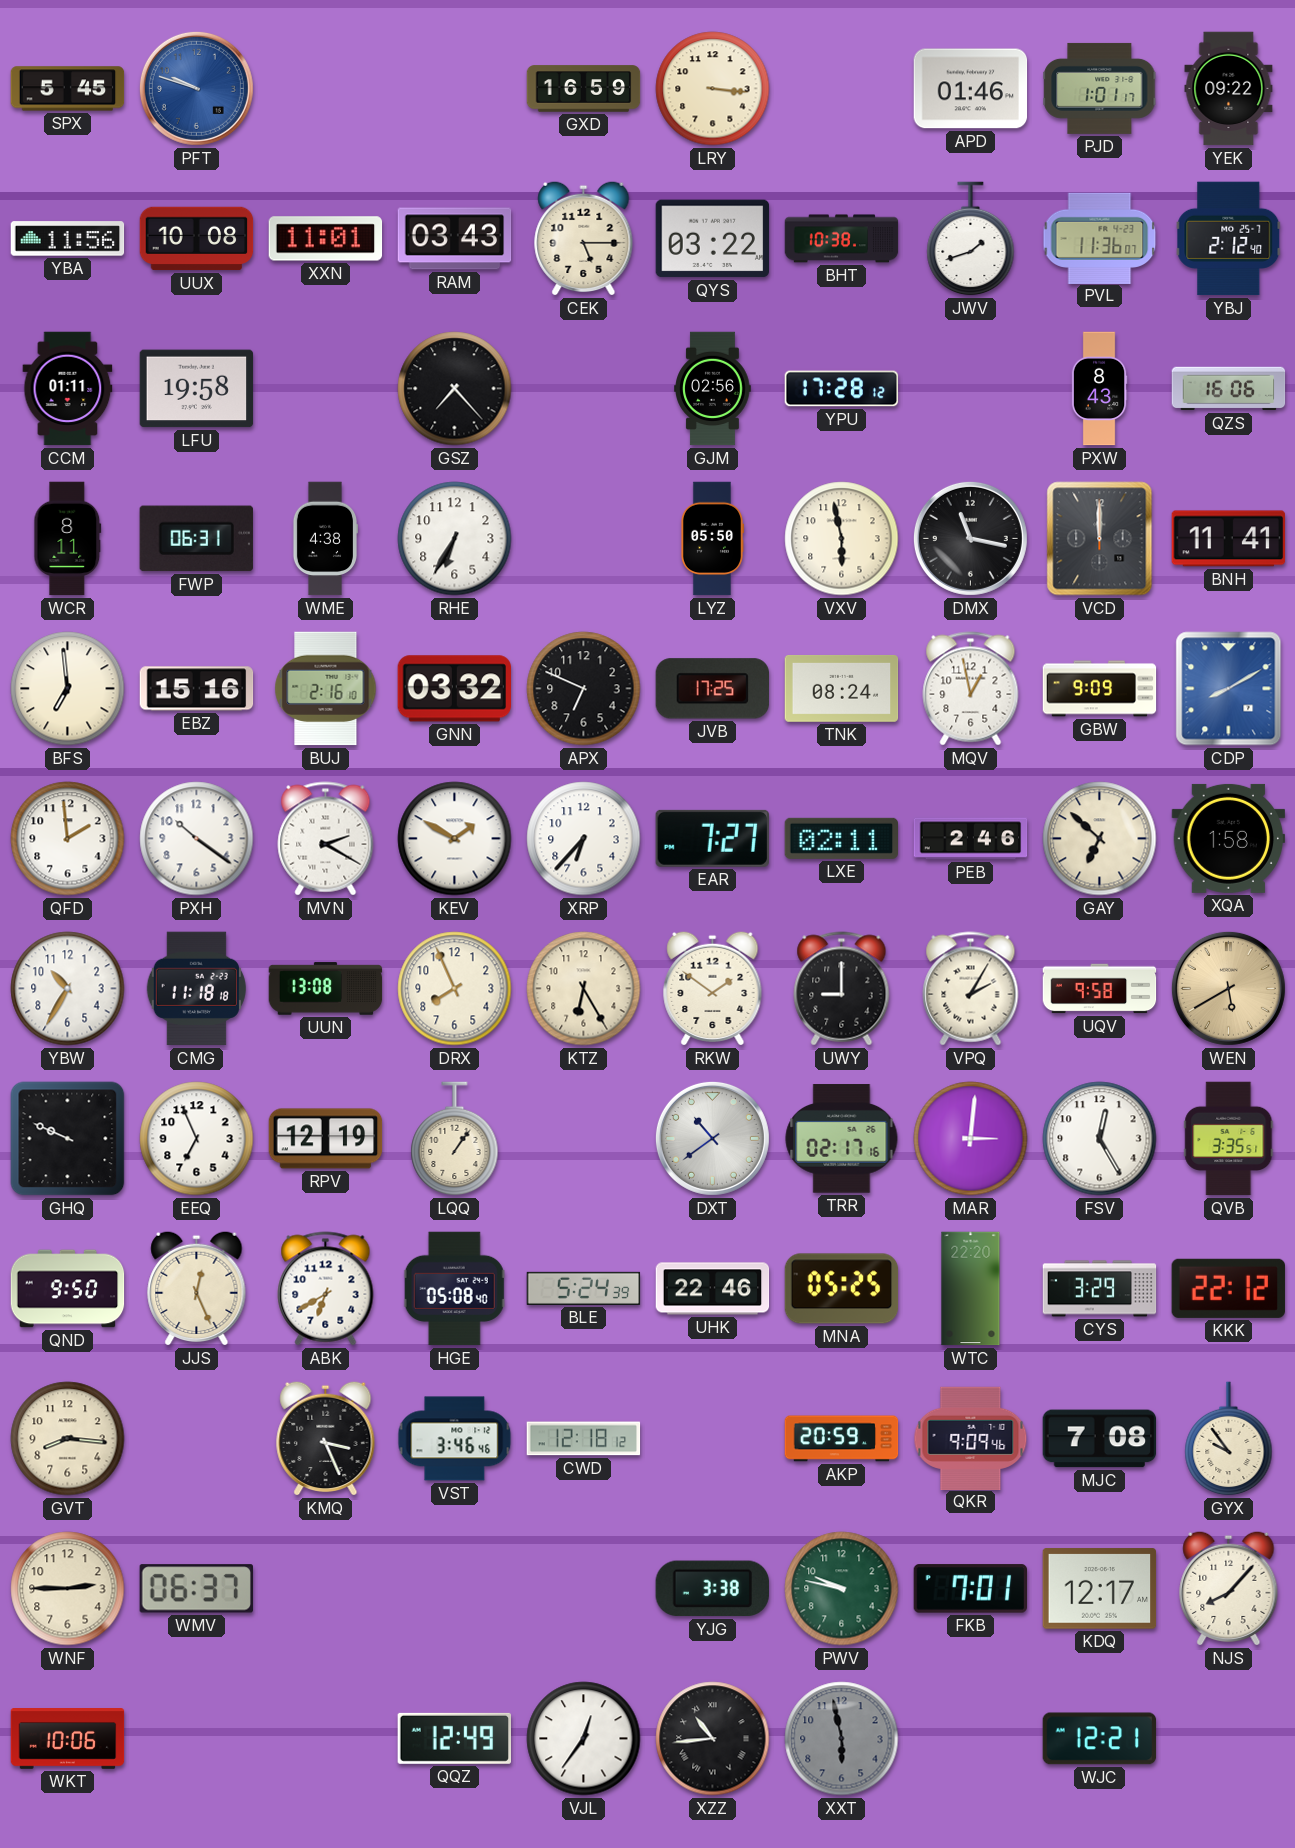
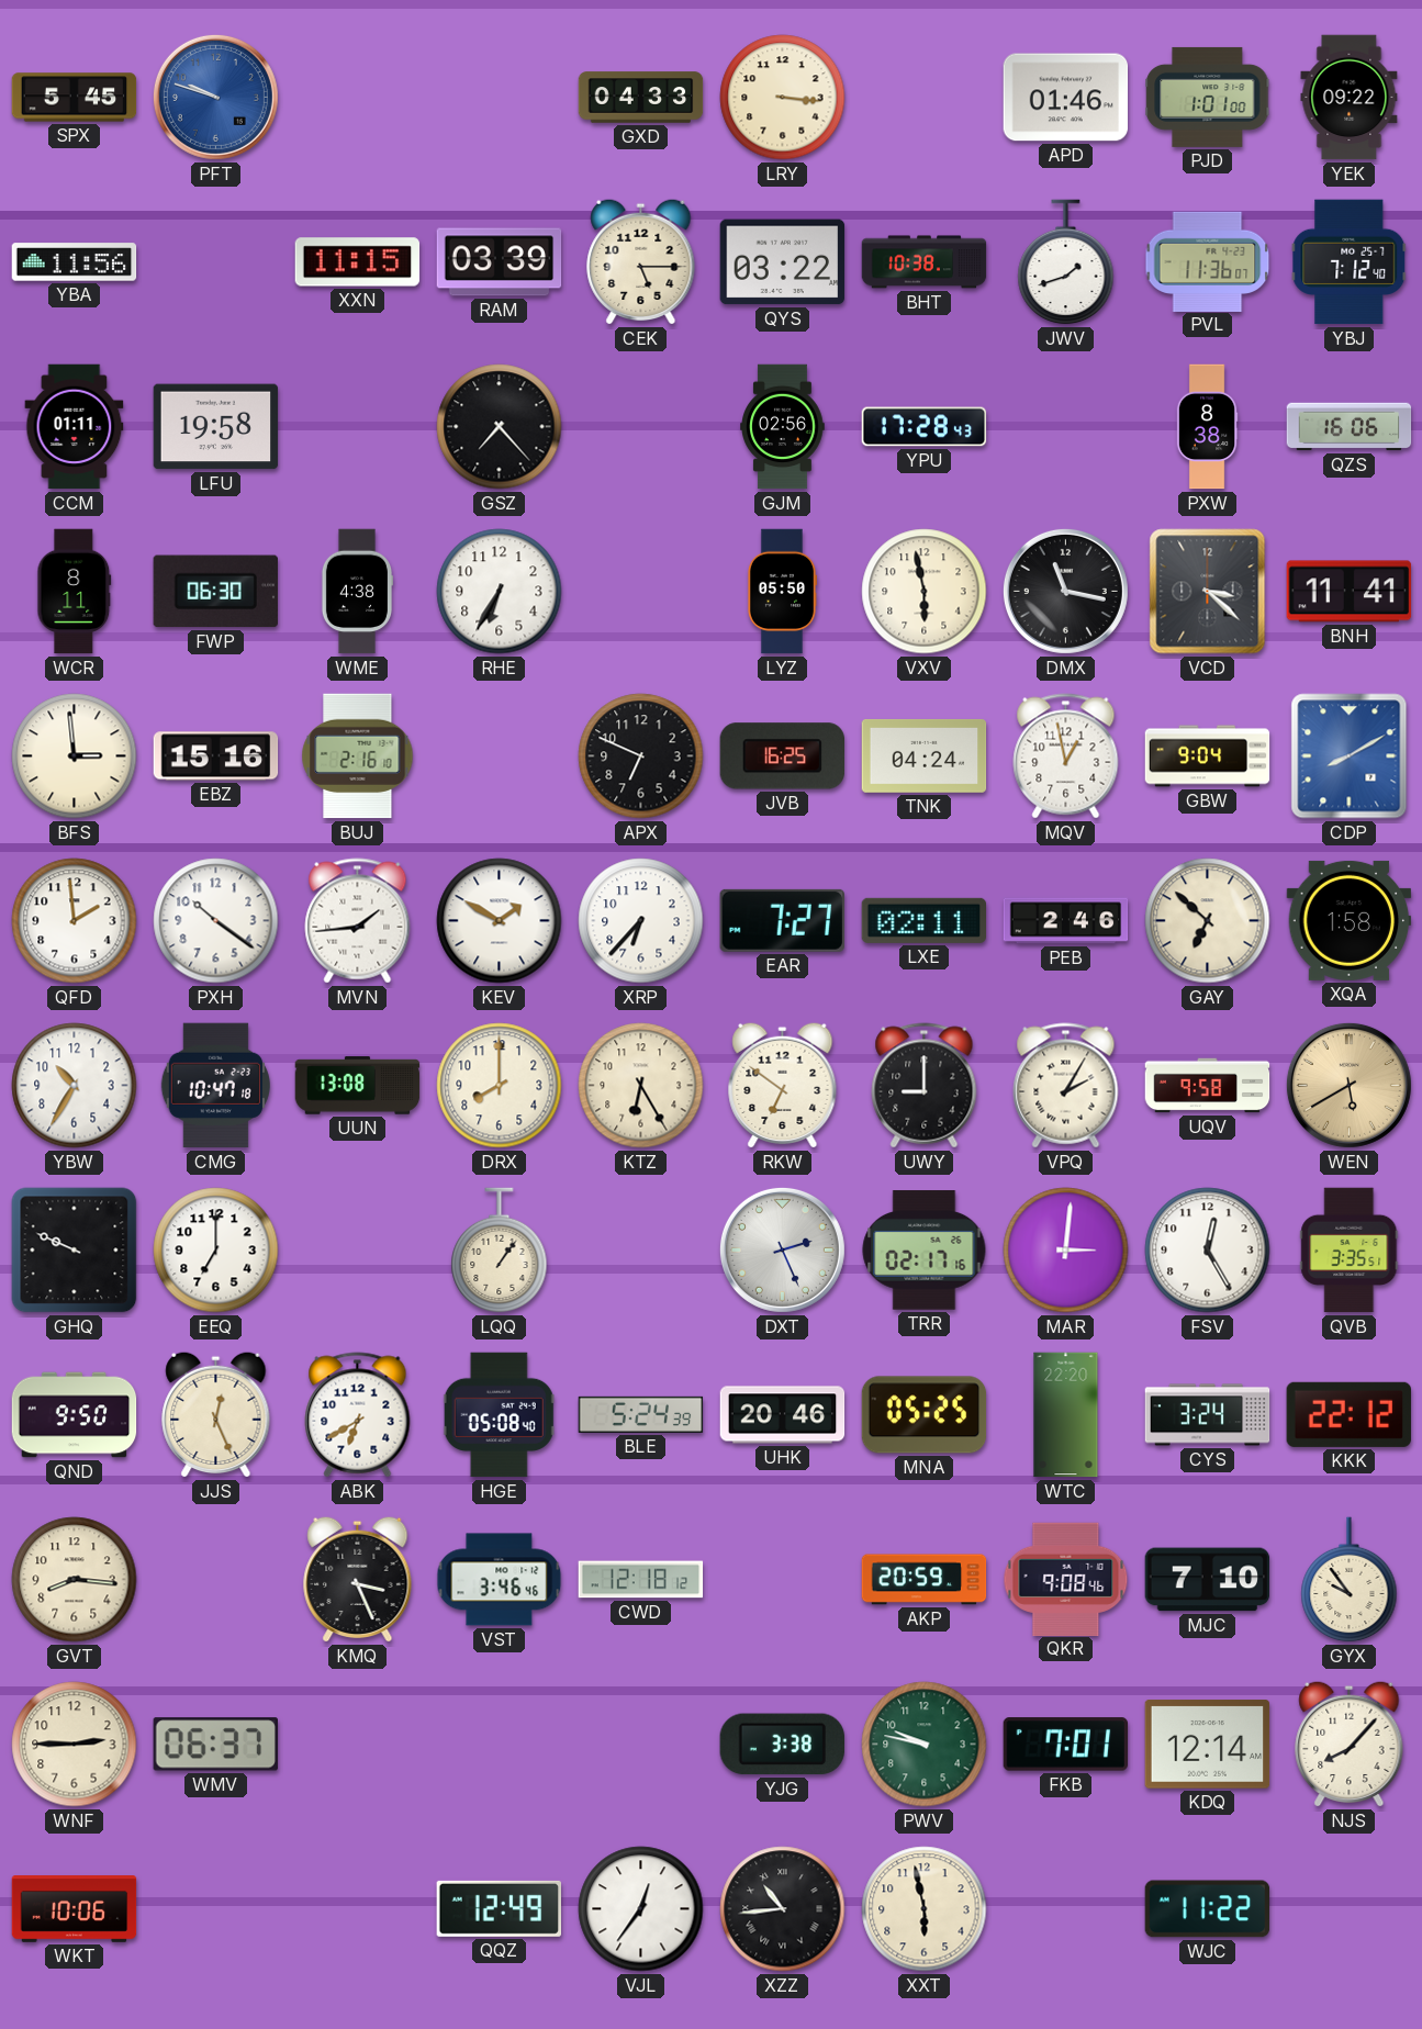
GXD: 16:59 -> 04:33
PJD: 1:01:17 -> 1:01:00
UUX: 10:08 -> none
XXN: 11:01 -> 11:15
RAM: 03:43 -> 03:39
YBJ: 2:12 -> 7:12
YPU: 17:28:12 -> 17:28:43
PXW: 8:43 -> 8:38
FWP: 06:31 -> 06:30
VCD: 12:00 -> 3:22
BFS: 6:59 -> 2:59
GNN: 03:32 -> none
JVB: 17:25 -> 16:25
TNK: 08:24 -> 04:24
GBW: 9:09 -> 9:04
MVN: 2:20 -> 1:44
CMG: 11:18 -> 10:47
DRX: 7:56 -> 8:00
RKW: 1:51 -> 6:51
EEQ: 6:56 -> 7:00
RPV: 12:19 -> none
DXT: 10:39 -> 2:26
UHK: 22:46 -> 20:46
CYS: 3:29 -> 3:24
QKR: 9:09 -> 9:08
MJC: 7:08 -> 7:10
KDQ: 12:17 -> 12:14
XXT dial: grey -> cream
WJC: 12:21 -> 11:22
